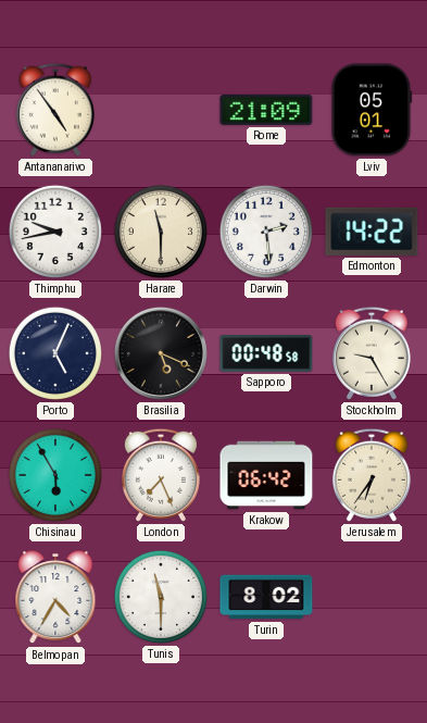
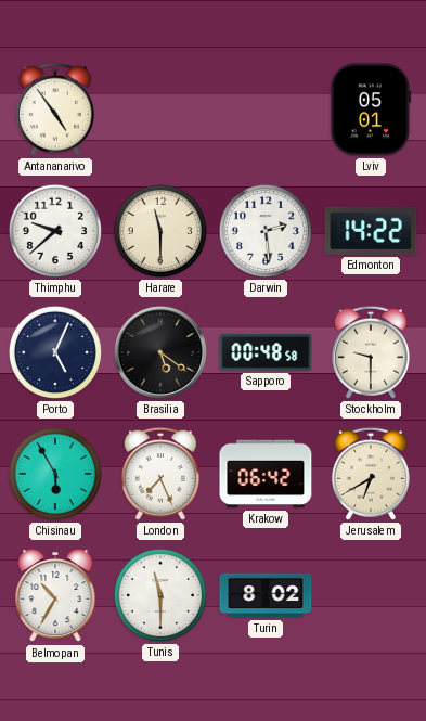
Rome: 21:09 -> none
Thimphu: 9:43 -> 9:38
Brasilia: 5:19 -> 5:21
Stockholm: 9:25 -> 9:30
Jerusalem: 6:36 -> 6:40
Belmopan: 4:35 -> 10:35
